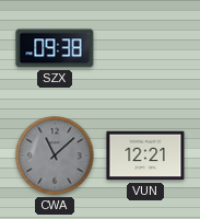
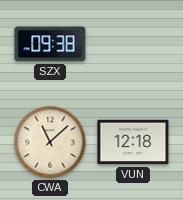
CWA dial: grey -> cream
VUN: 12:21 -> 12:18
